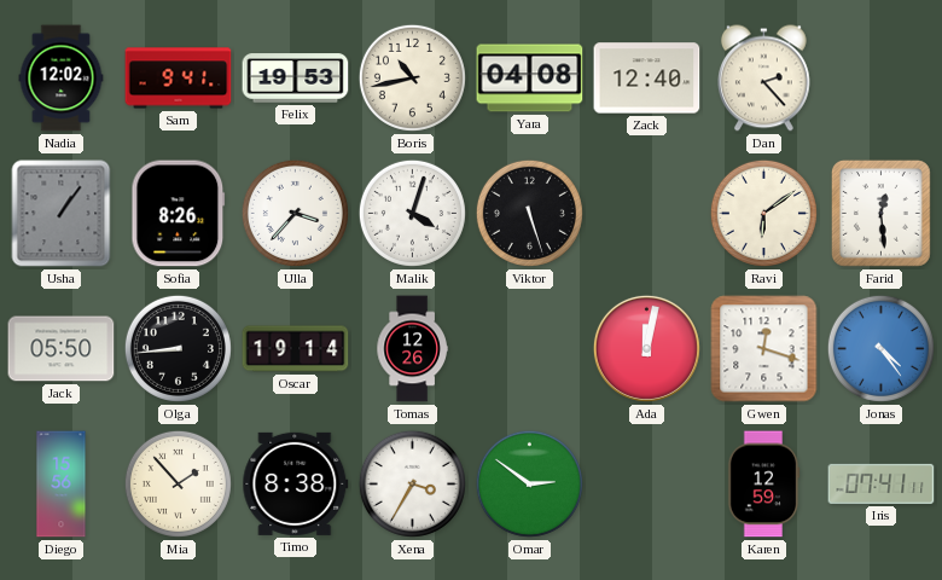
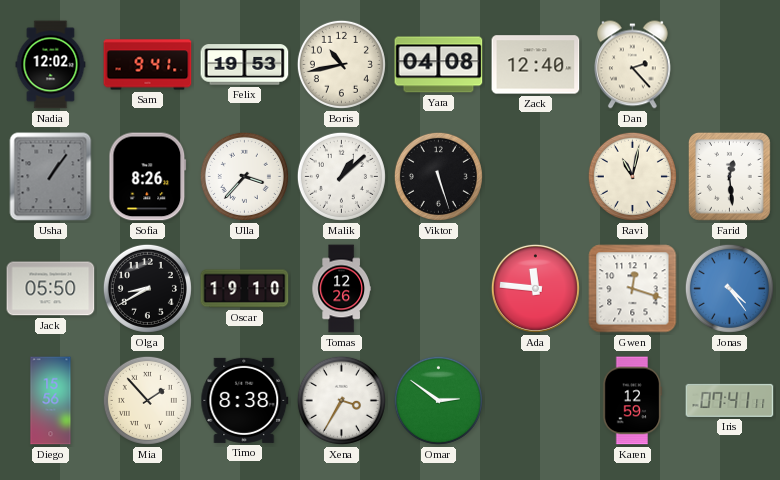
Malik: 4:03 -> 1:08
Ravi: 6:09 -> 11:02
Olga: 8:44 -> 8:40
Oscar: 19:14 -> 19:10
Ada: 12:02 -> 11:46
